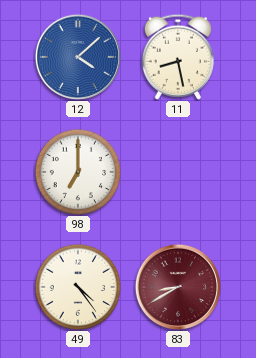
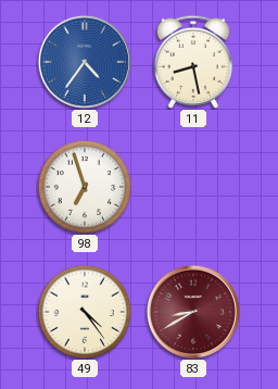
12: 4:08 -> 4:36
98: 7:00 -> 6:57
